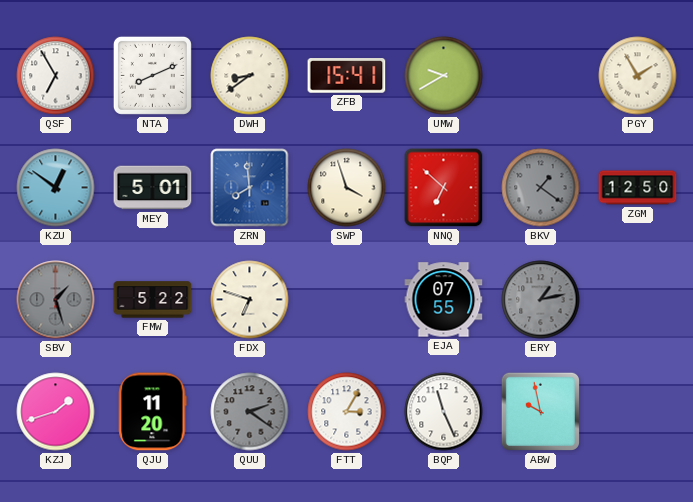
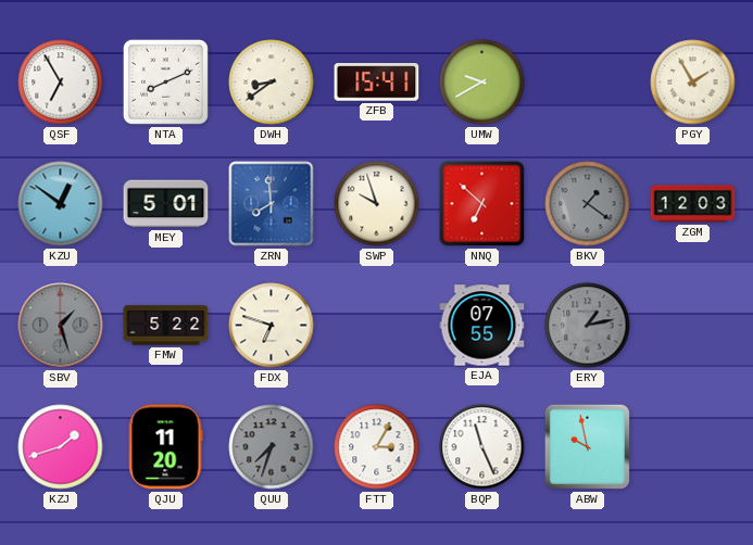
SWP: 3:57 -> 9:57
ZGM: 12:50 -> 12:03
QUU: 2:21 -> 7:33
